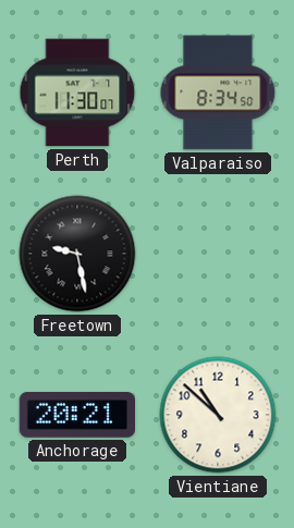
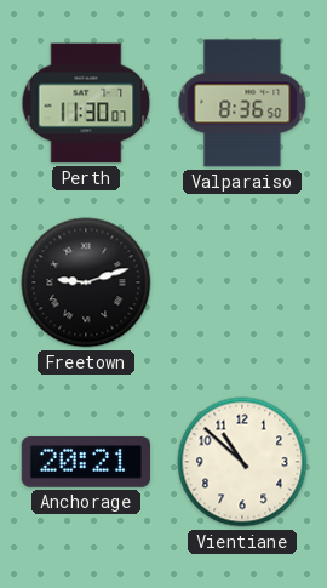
Valparaiso: 8:34 -> 8:36
Freetown: 9:28 -> 9:12
